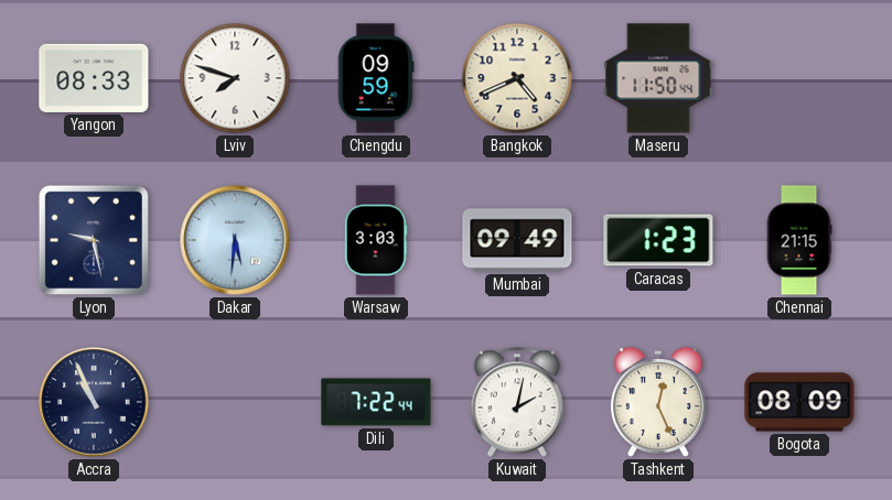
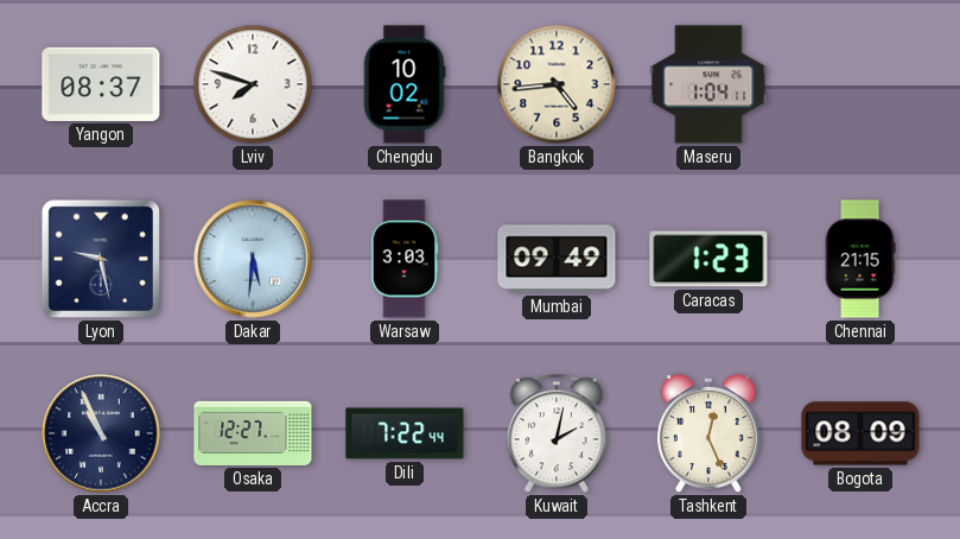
Yangon: 08:33 -> 08:37
Chengdu: 09:59 -> 10:02
Bangkok: 4:41 -> 4:44
Maseru: 11:50 -> 1:04
Osaka: none -> 12:27
